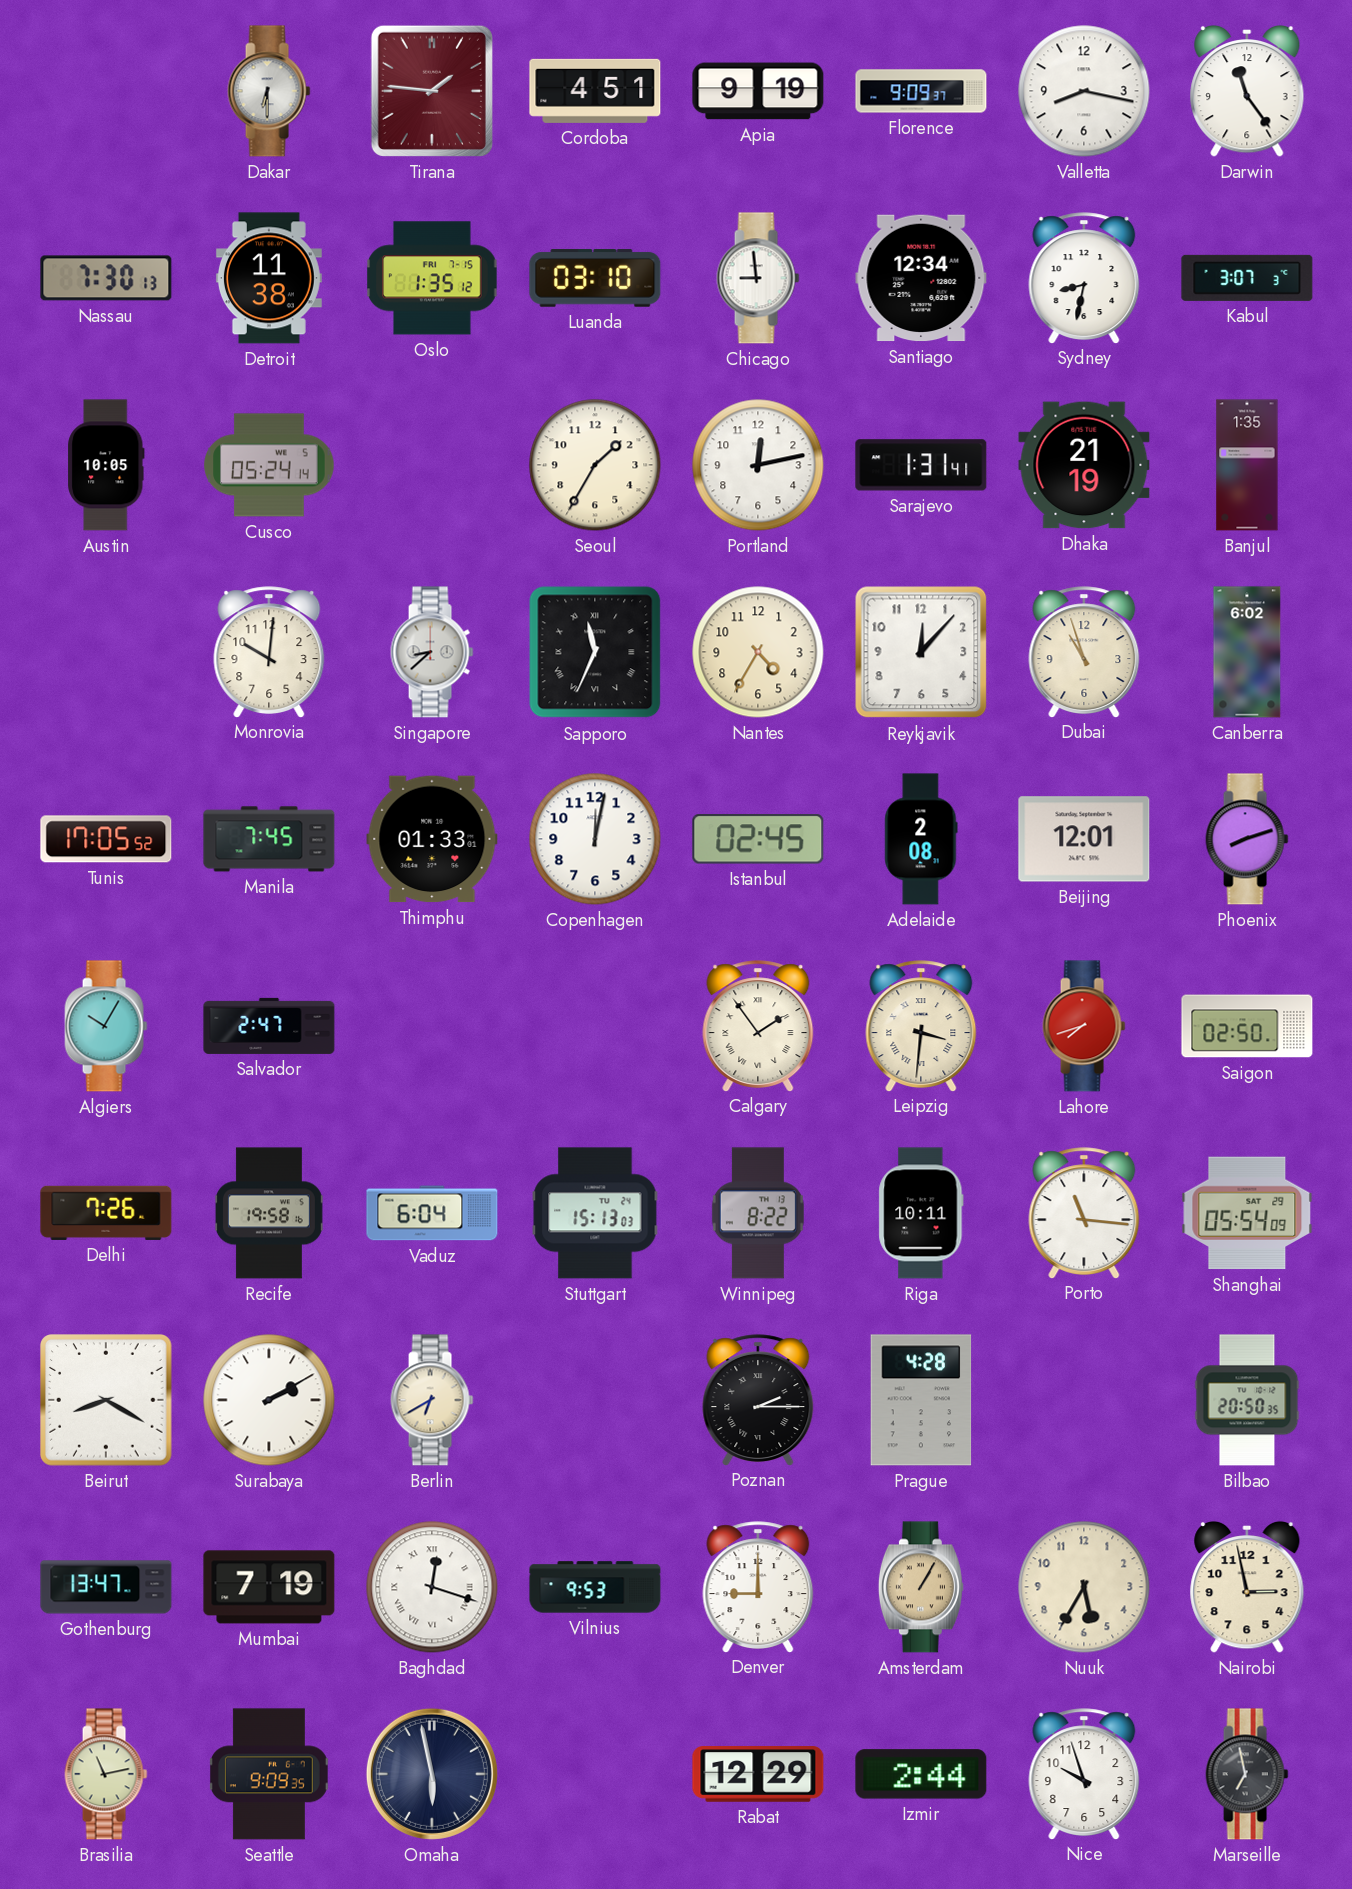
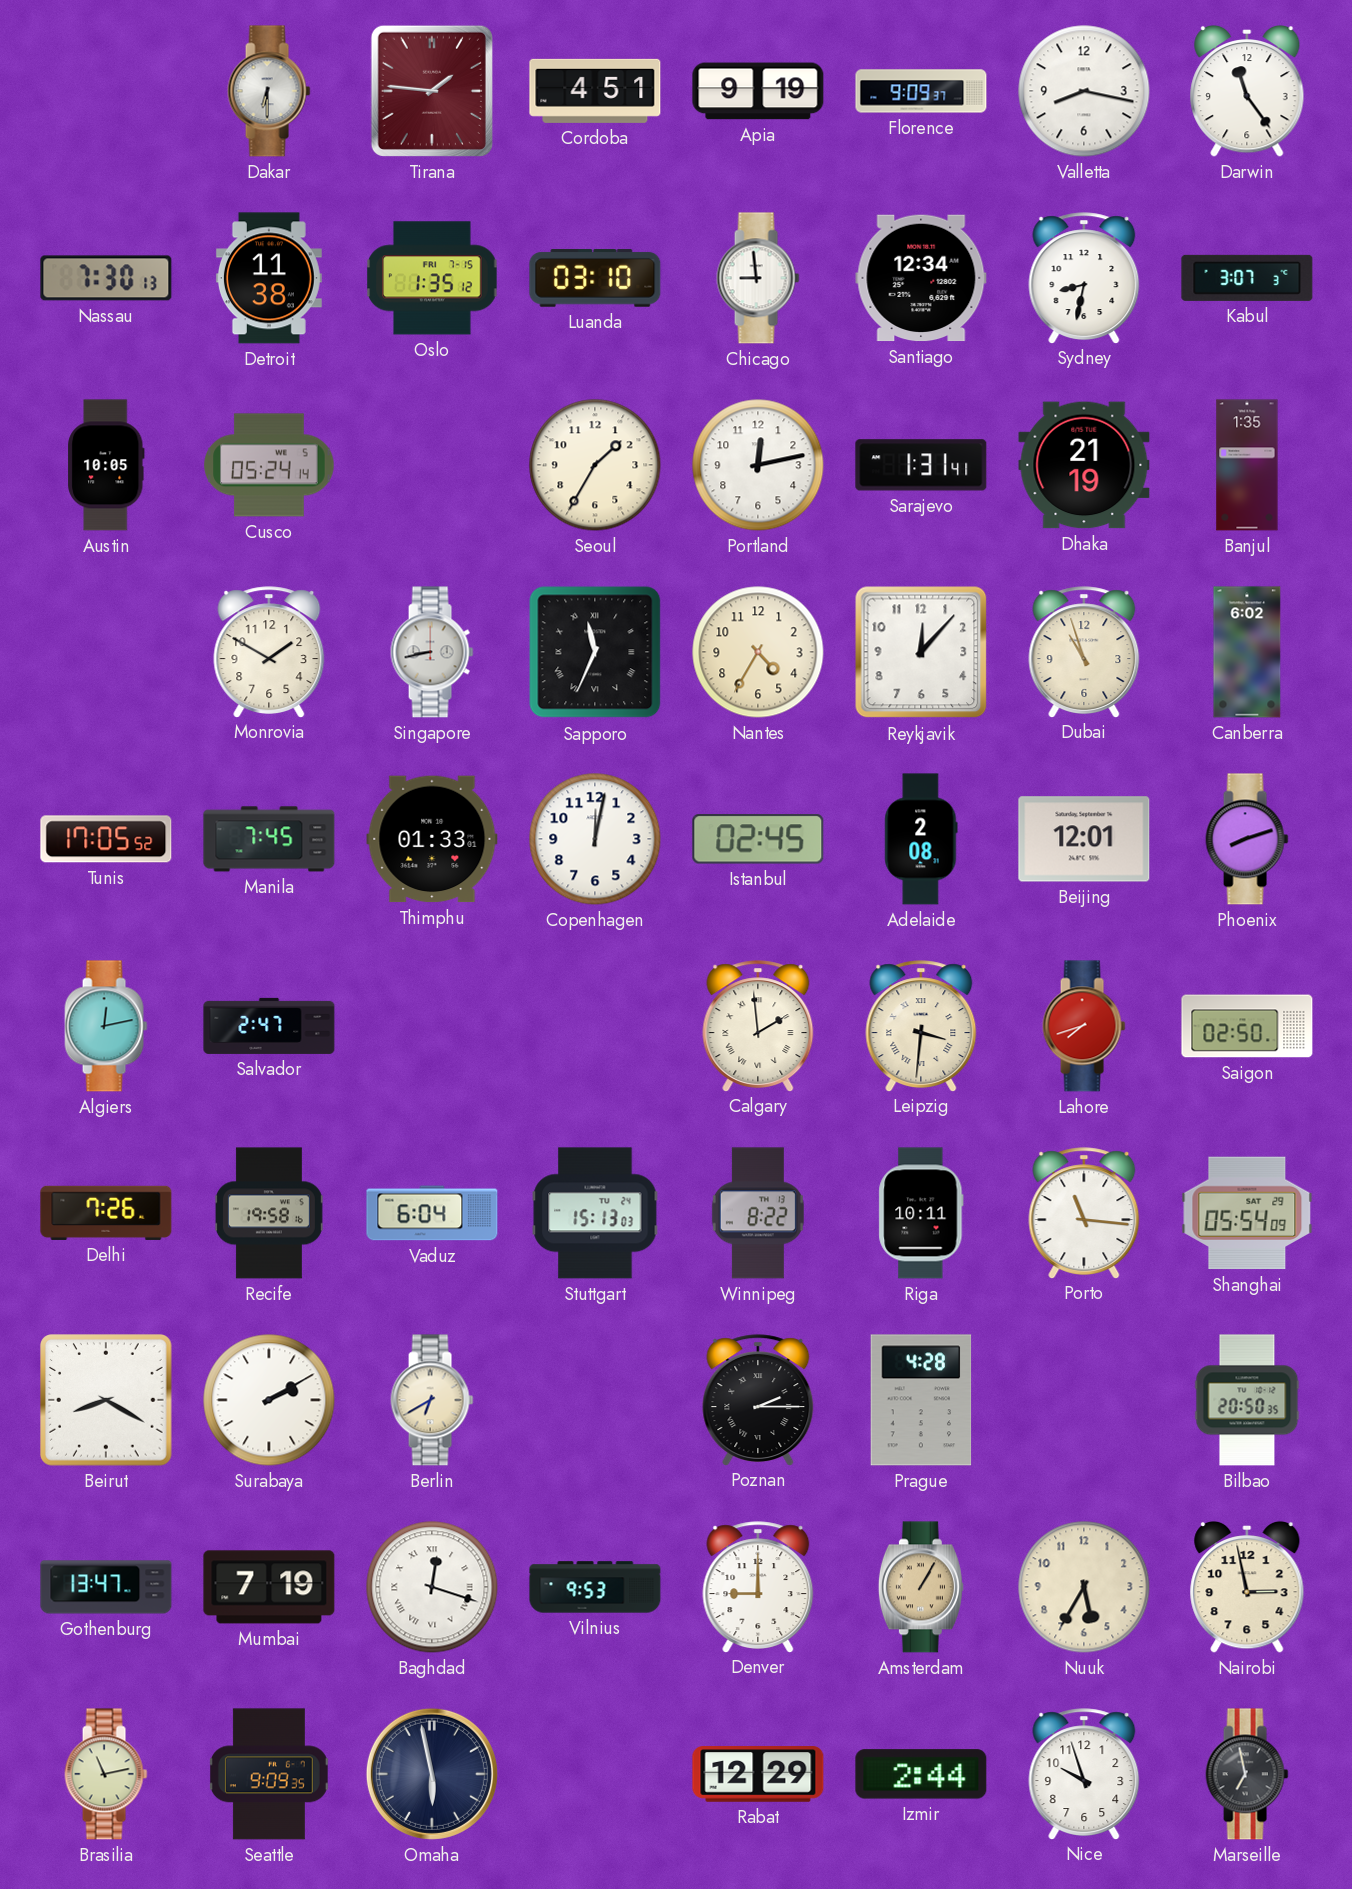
Monrovia: 10:01 -> 1:50
Singapore: 8:38 -> 8:43
Algiers: 10:05 -> 12:13
Calgary: 1:54 -> 1:59
